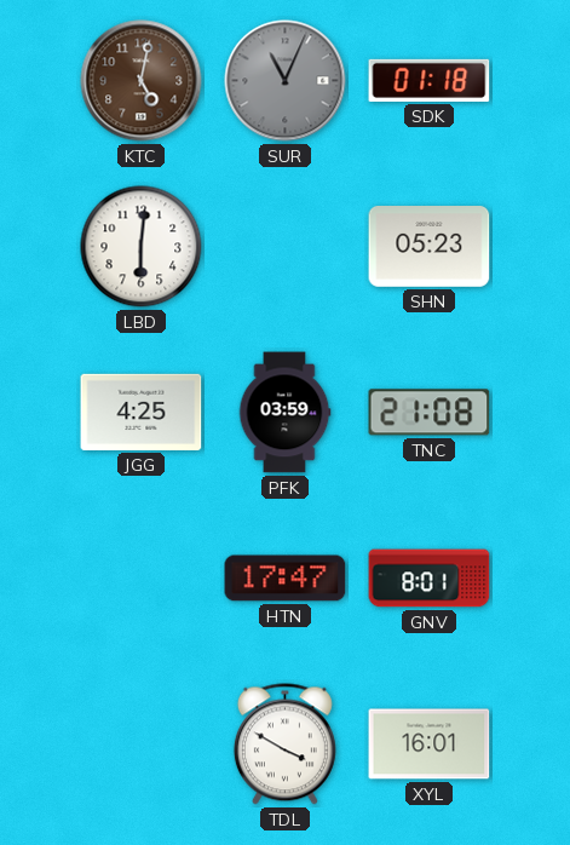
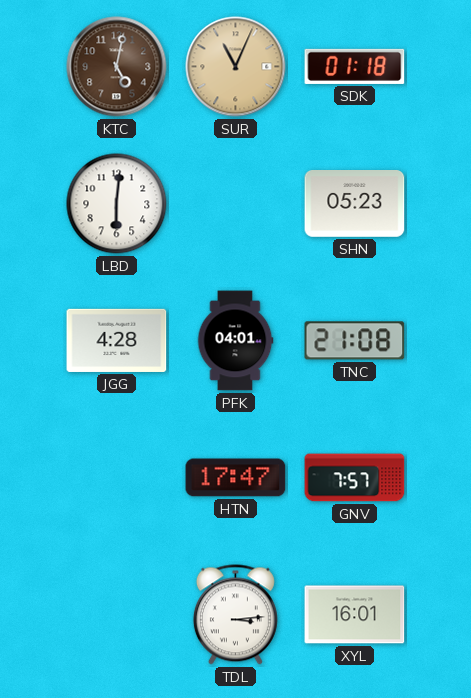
SUR dial: grey -> champagne
JGG: 4:25 -> 4:28
PFK: 03:59 -> 04:01
GNV: 8:01 -> 7:57
TDL: 3:50 -> 3:14
